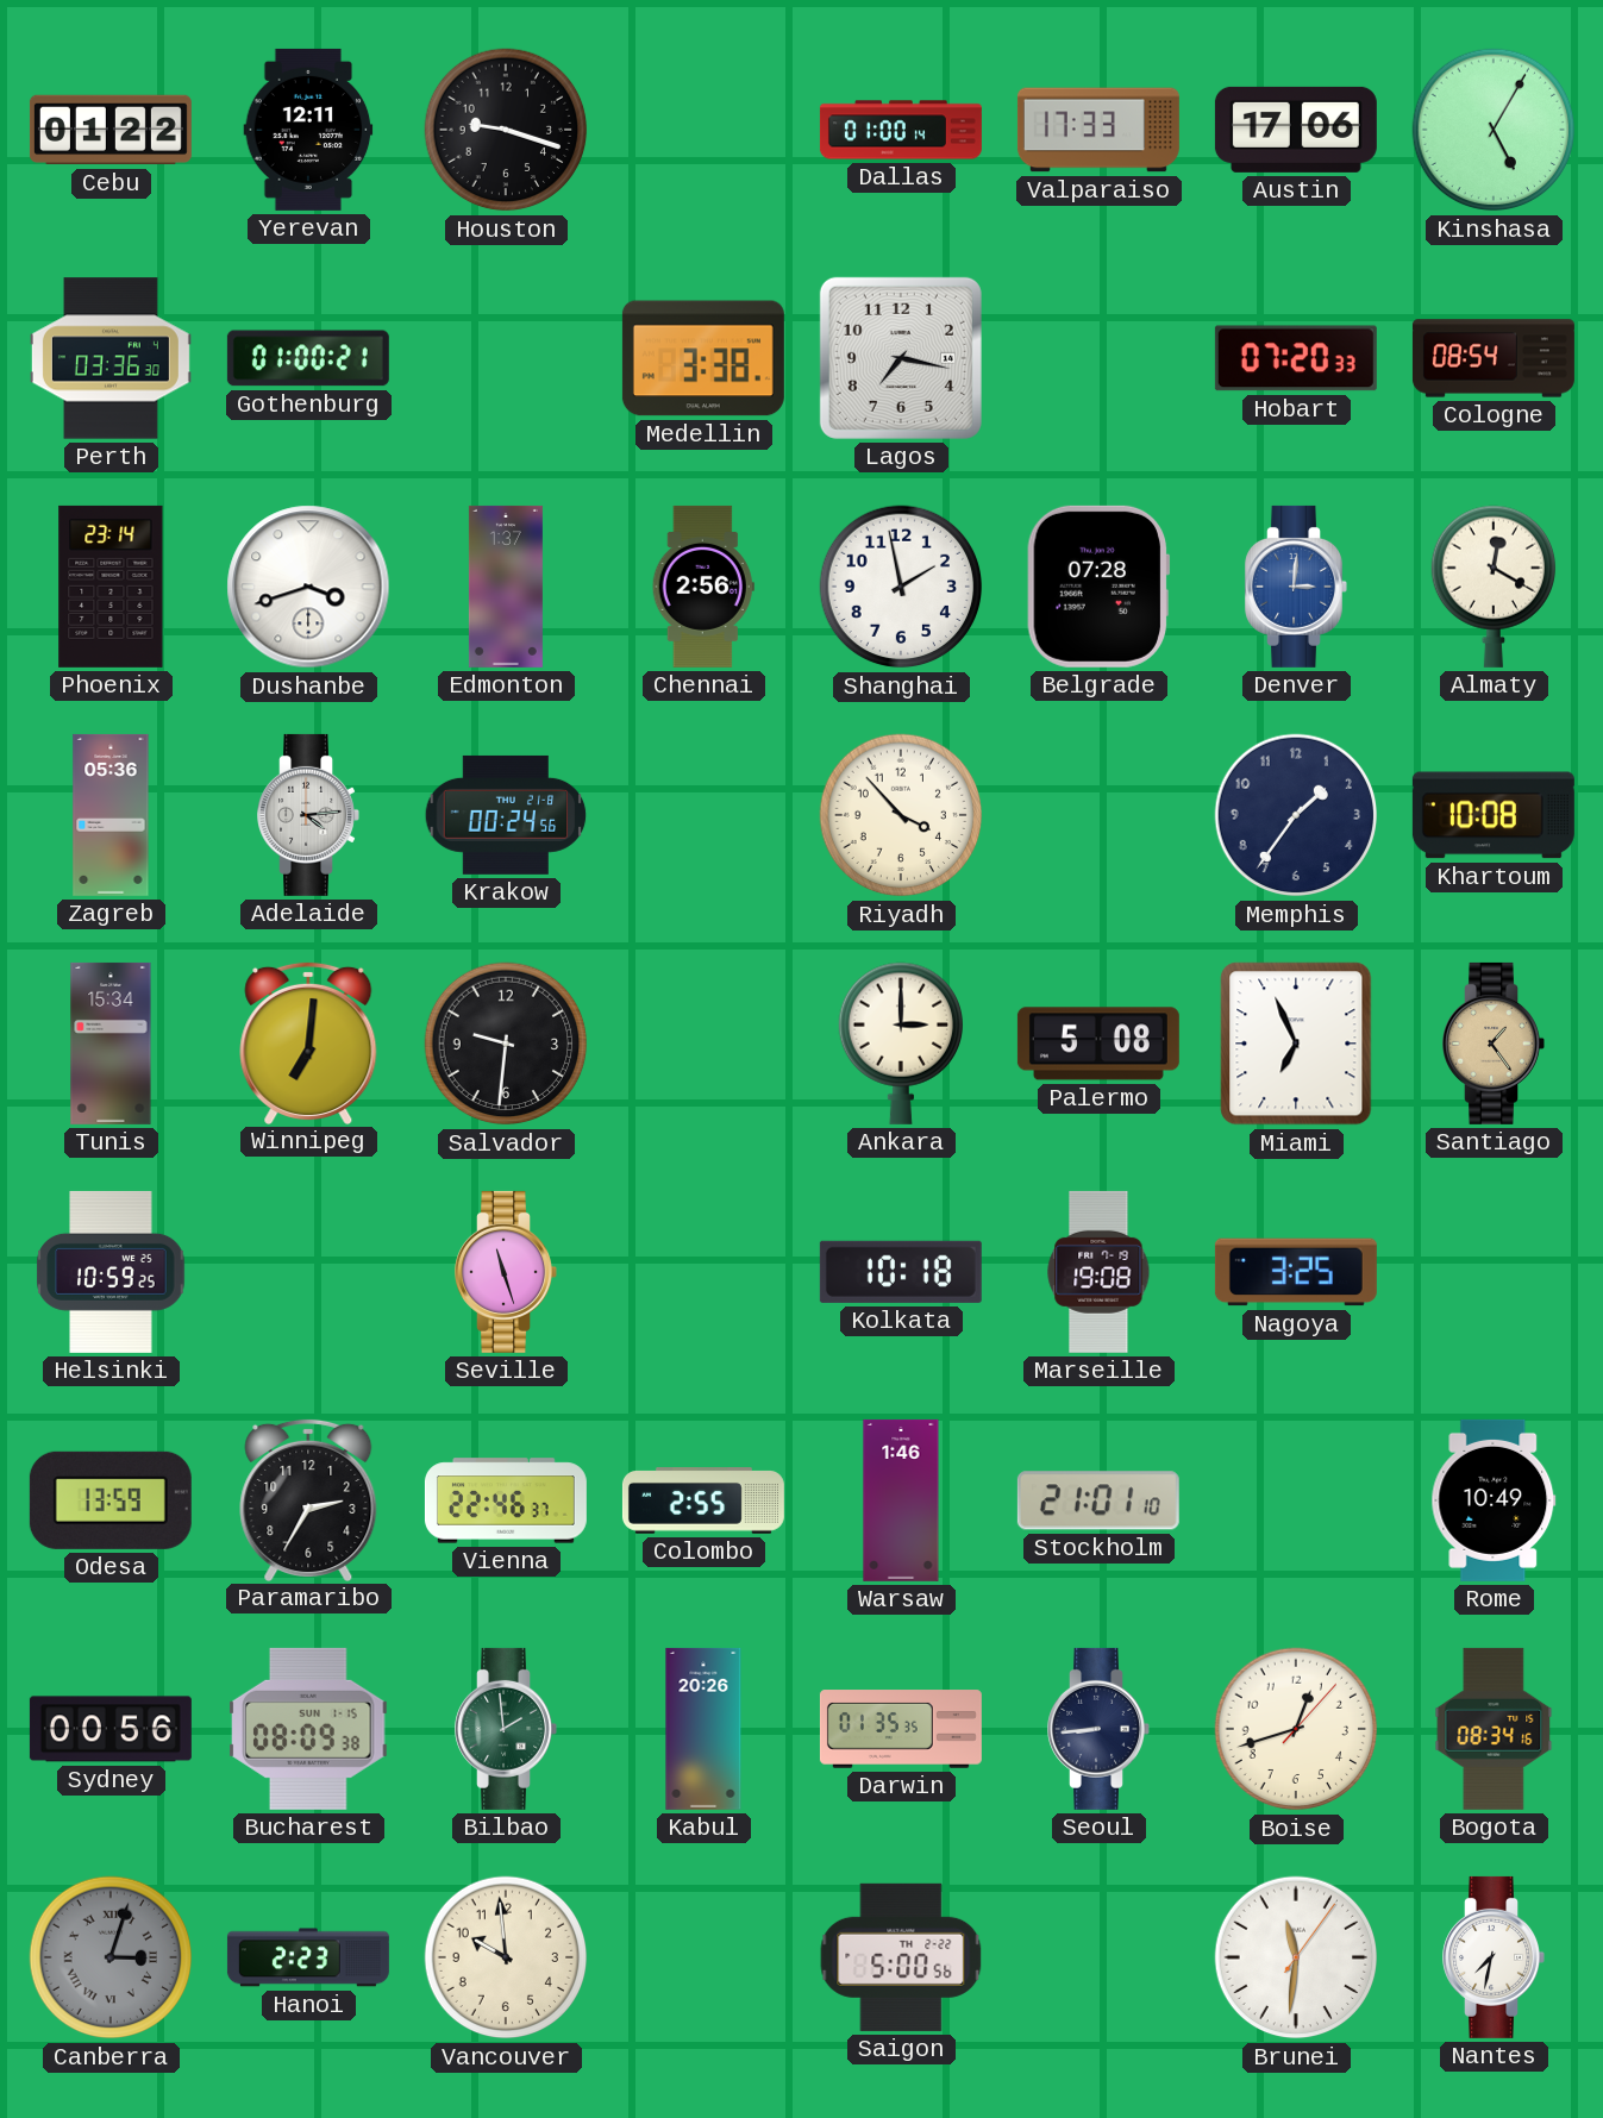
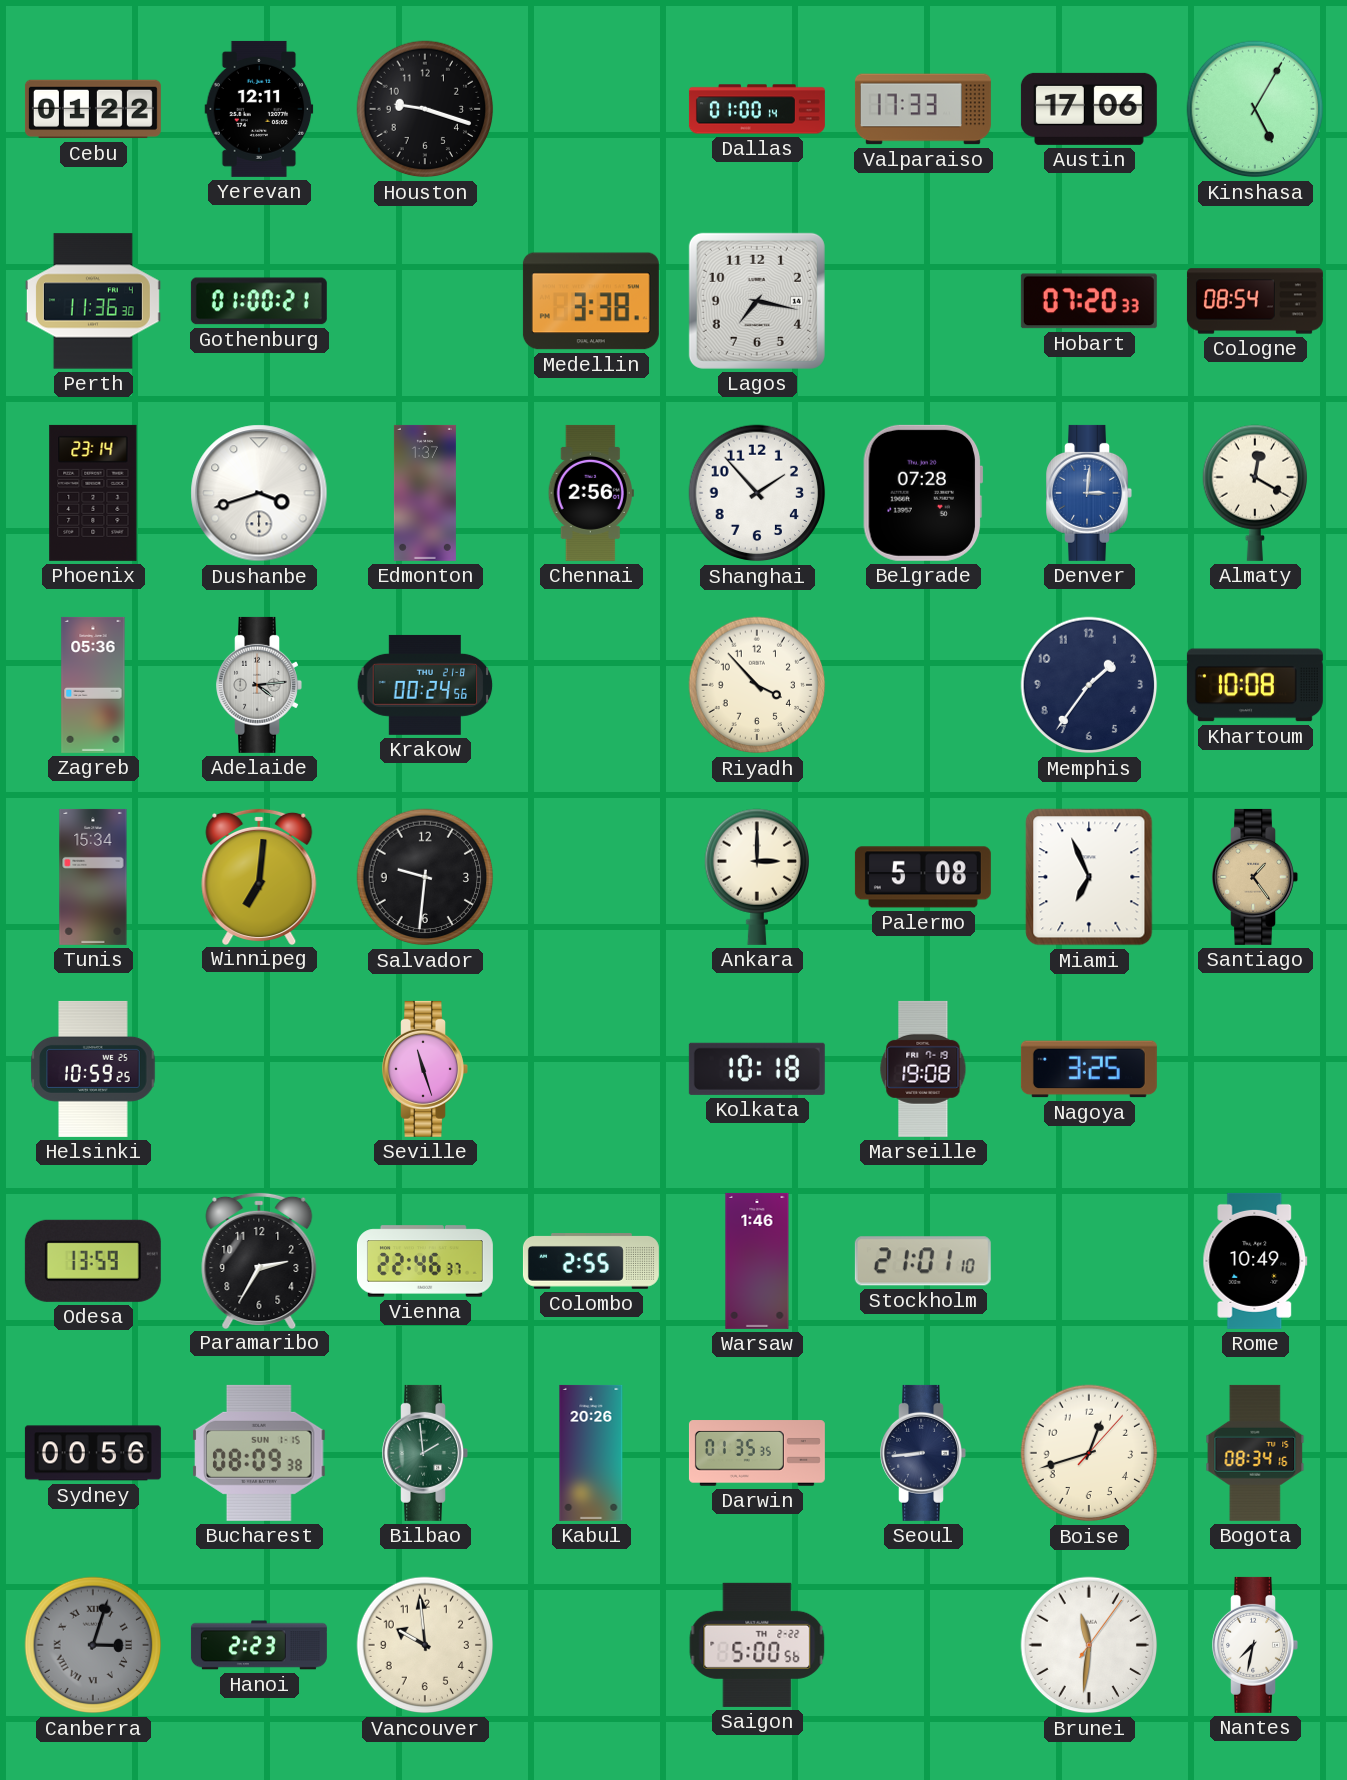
Perth: 03:36 -> 11:36
Shanghai: 1:58 -> 1:53
